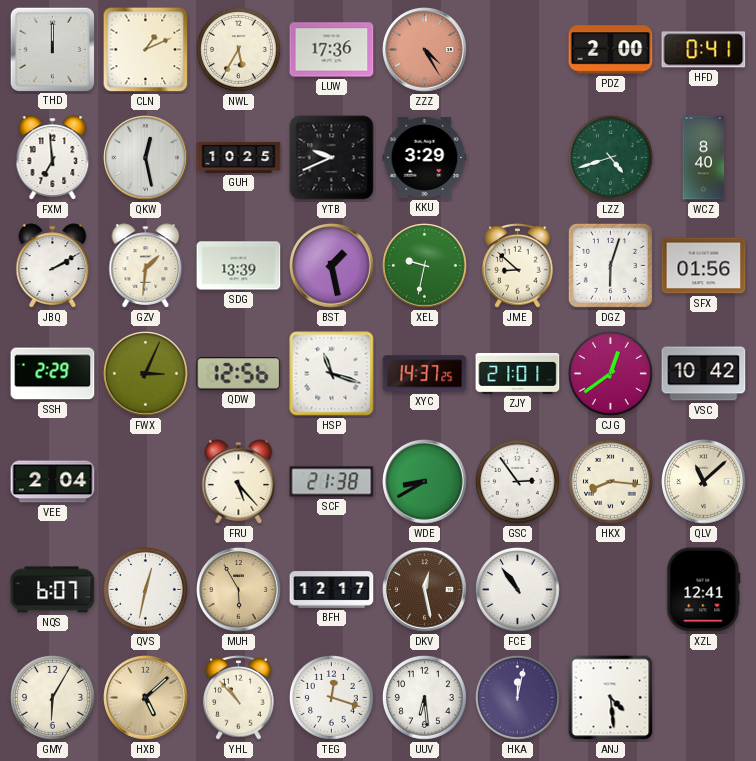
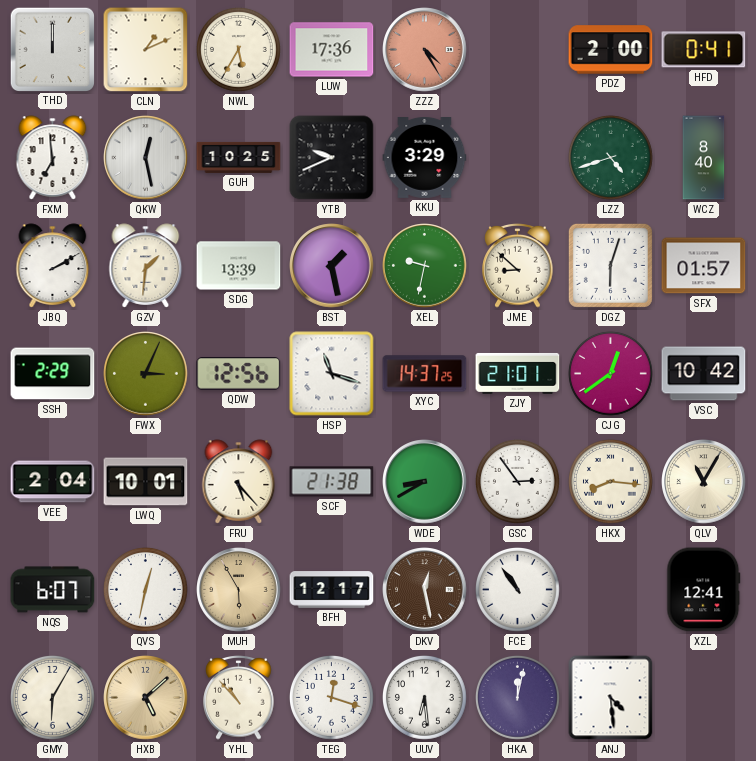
SFX: 01:56 -> 01:57
LWQ: none -> 10:01
QLV: 11:08 -> 11:05
